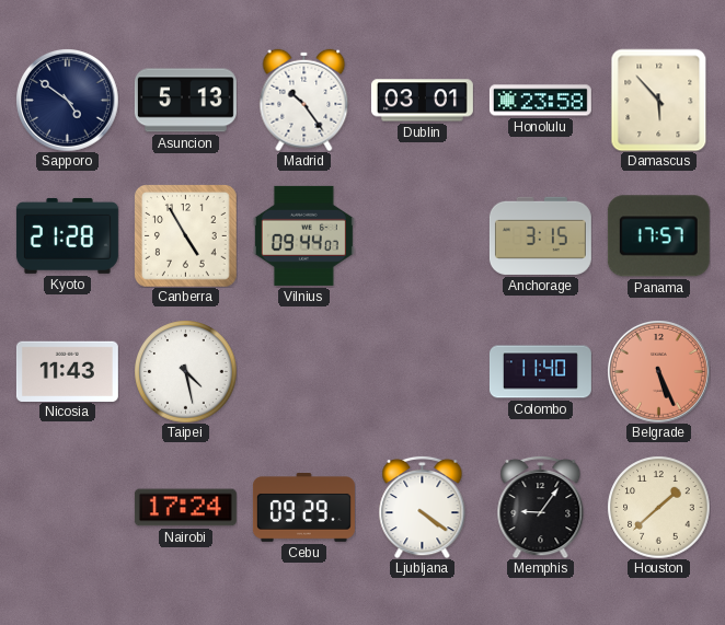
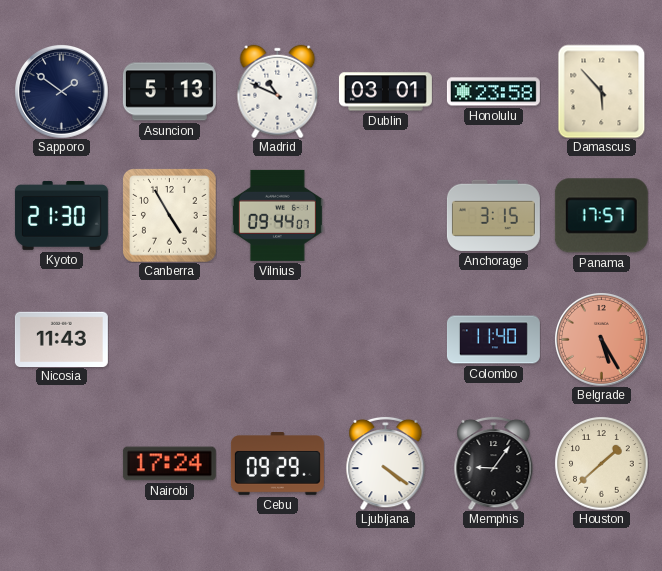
Sapporo: 4:51 -> 1:51
Madrid: 10:24 -> 10:49
Kyoto: 21:28 -> 21:30
Taipei: 4:28 -> none
Belgrade: 5:26 -> 5:25
